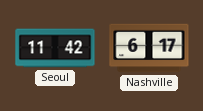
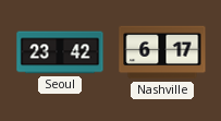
Seoul: 11:42 -> 23:42
